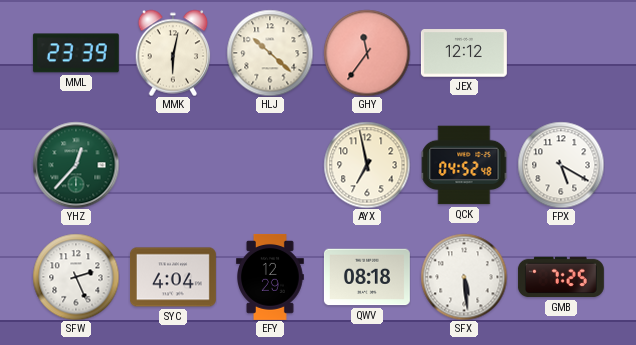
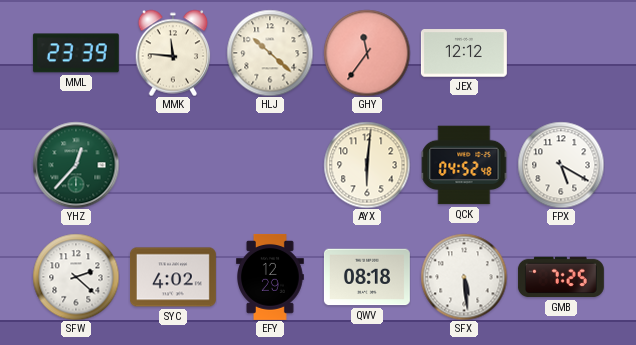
MMK: 6:02 -> 11:46
AYX: 6:58 -> 6:01
SFW: 2:26 -> 2:22
SYC: 4:04 -> 4:02
